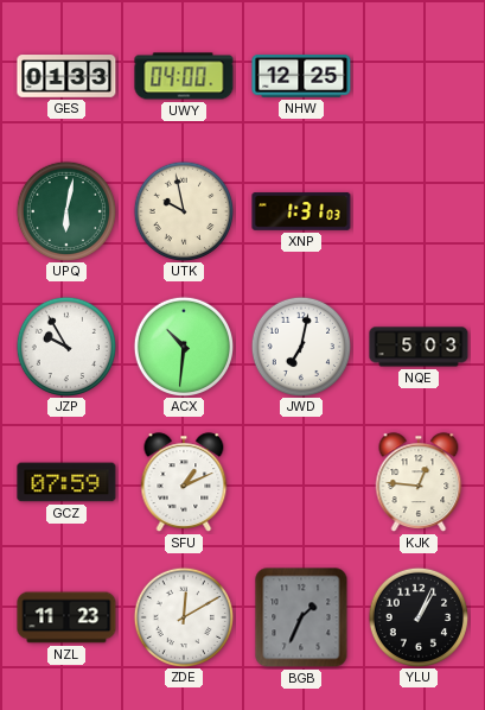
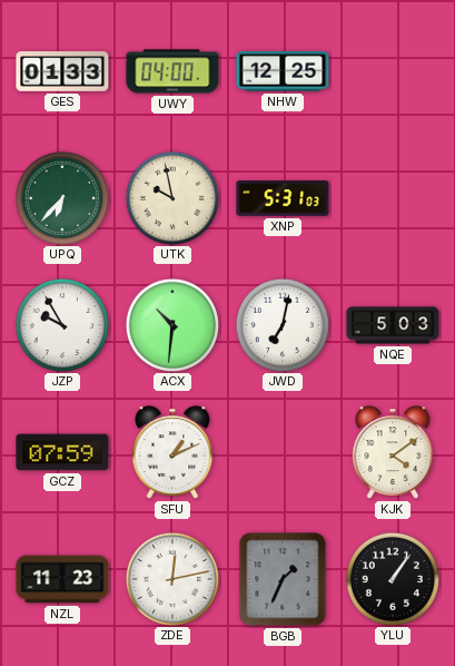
UPQ: 6:02 -> 6:37
XNP: 1:31 -> 5:31
KJK: 12:46 -> 4:09
ZDE: 12:10 -> 12:13
YLU: 1:04 -> 1:06
